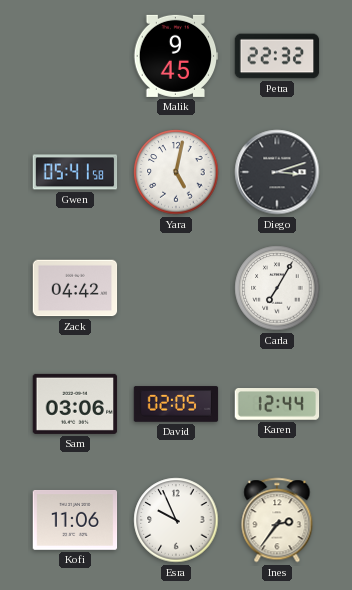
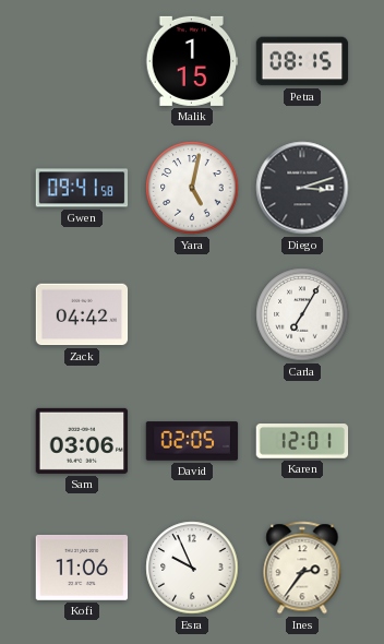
Malik: 9:45 -> 1:15
Petra: 22:32 -> 08:15
Gwen: 05:41 -> 09:41
Karen: 12:44 -> 12:01
